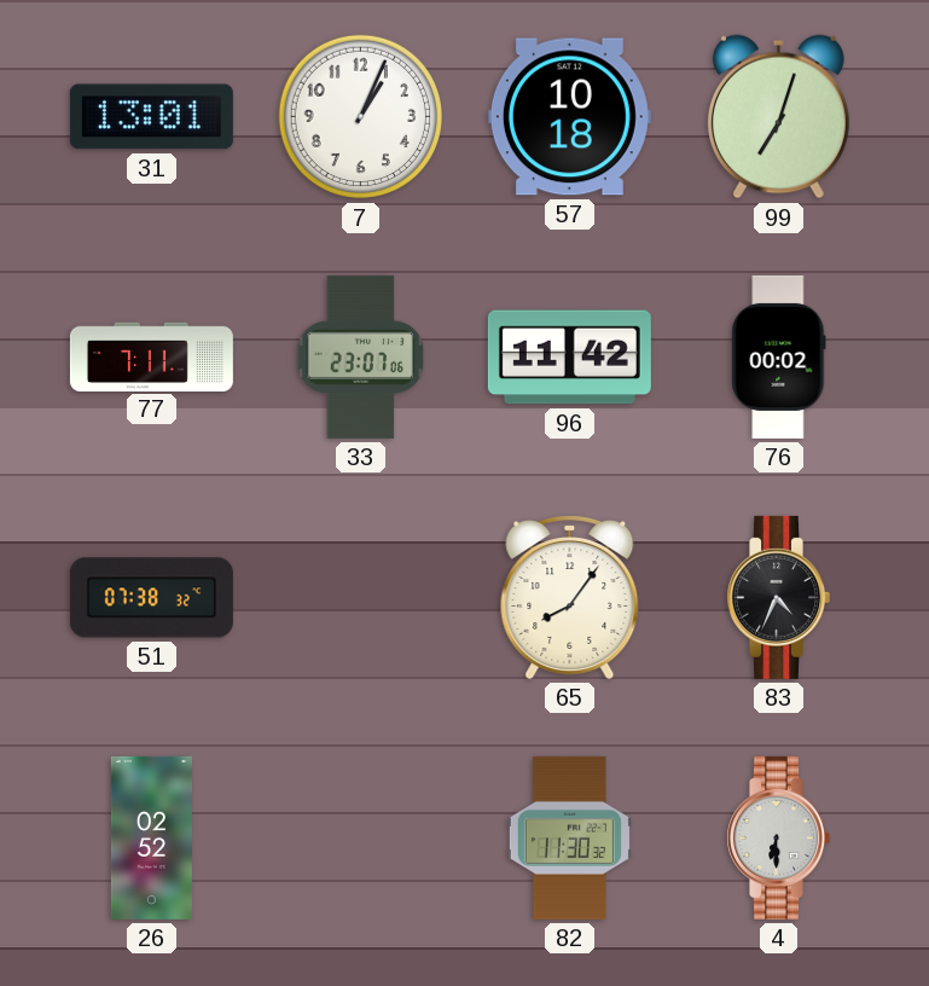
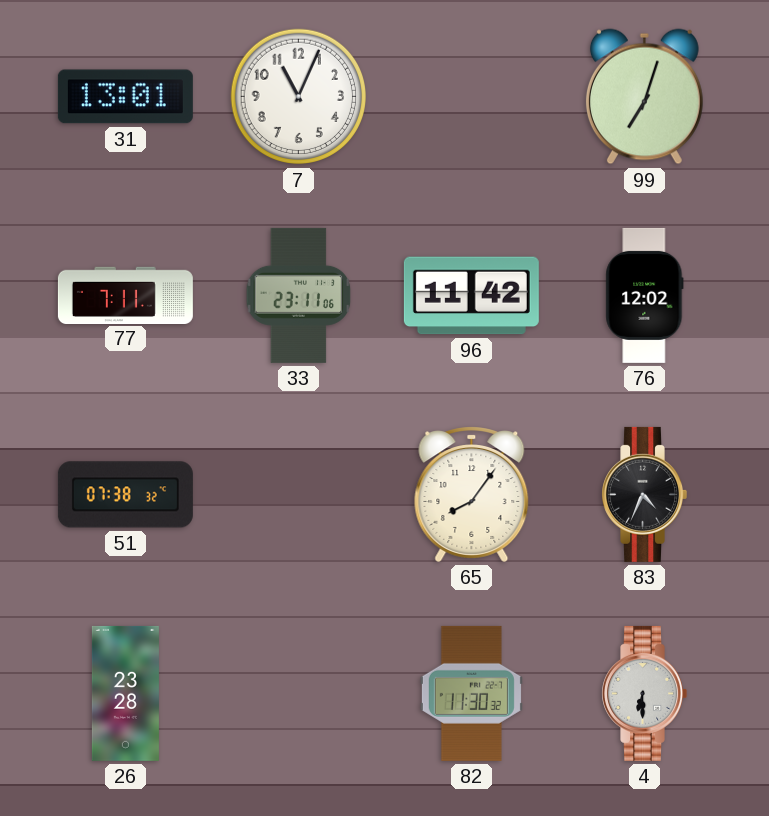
7: 1:04 -> 11:04
57: 10:18 -> none
33: 23:07 -> 23:11
76: 00:02 -> 12:02
26: 02:52 -> 23:28
